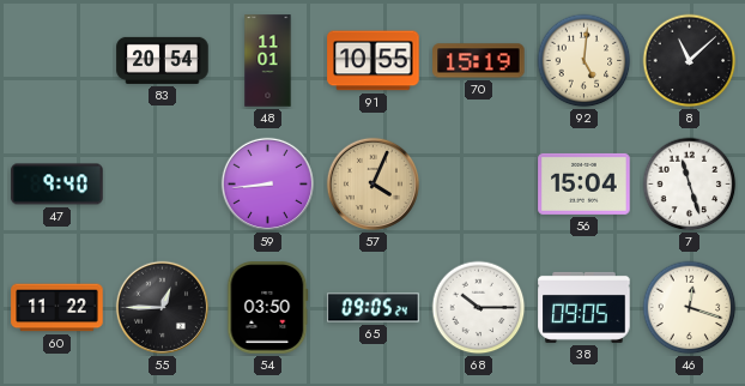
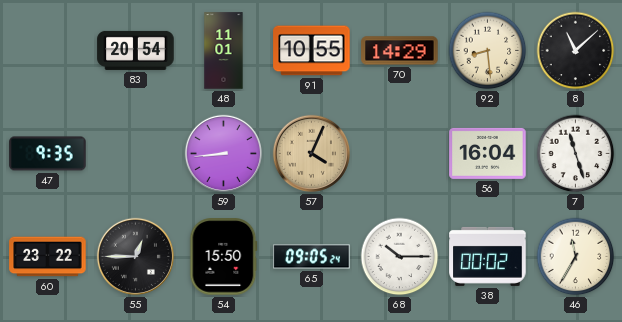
70: 15:19 -> 14:29
92: 5:01 -> 8:29
47: 9:40 -> 9:35
56: 15:04 -> 16:04
60: 11:22 -> 23:22
54: 03:50 -> 15:50
38: 09:05 -> 00:02
46: 12:18 -> 11:35
